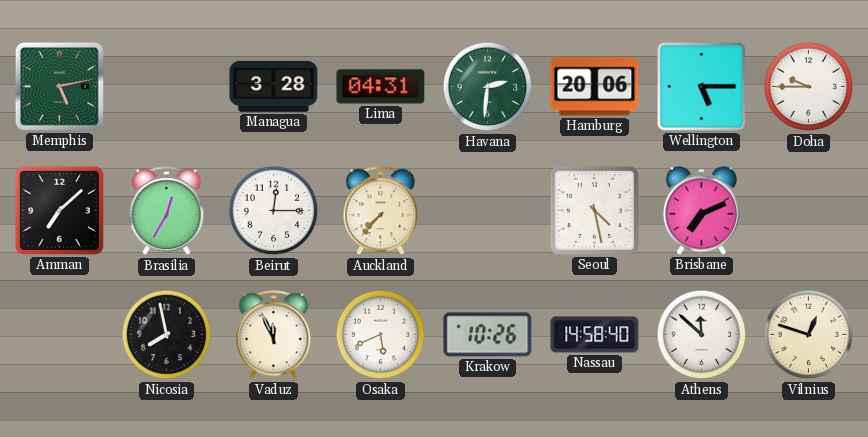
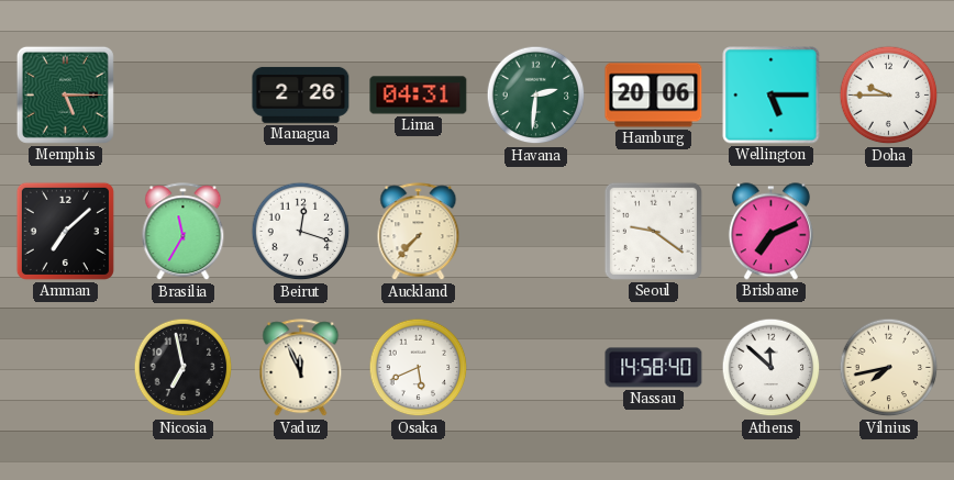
Memphis: 5:13 -> 5:15
Managua: 3:28 -> 2:26
Brasilia: 12:35 -> 11:35
Beirut: 12:15 -> 12:18
Seoul: 4:28 -> 9:21
Nicosia: 7:58 -> 6:58
Krakow: 10:26 -> none
Vilnius: 12:48 -> 7:43
